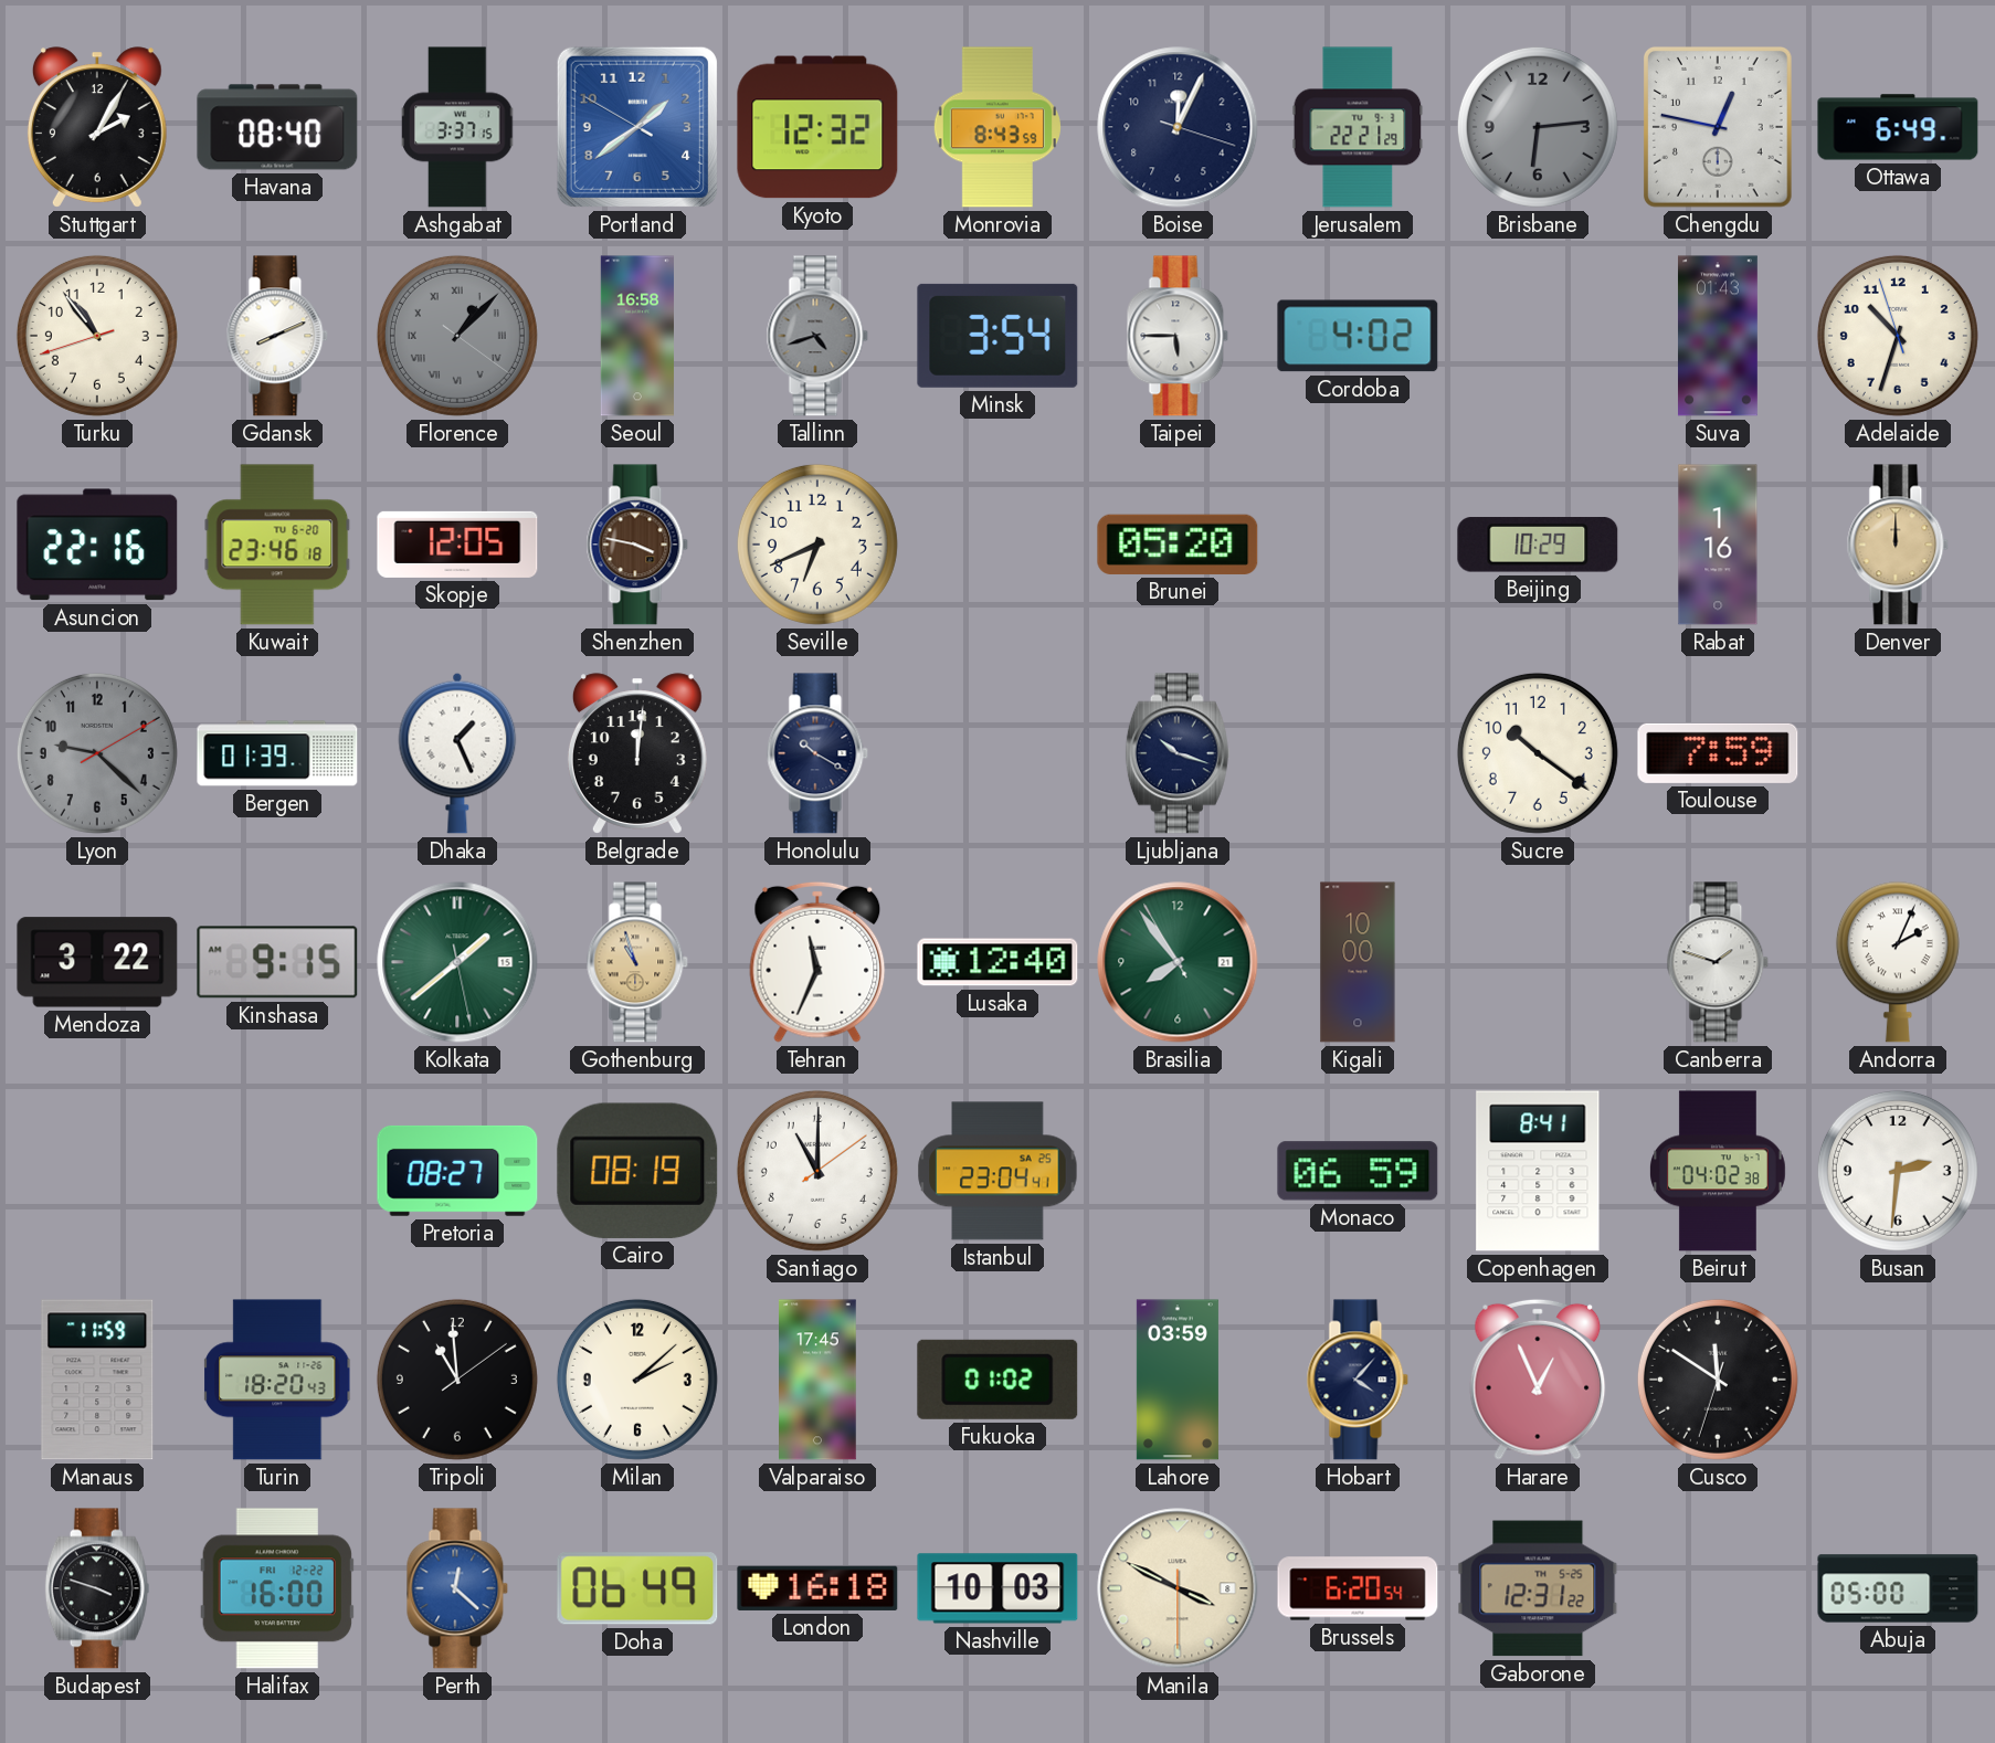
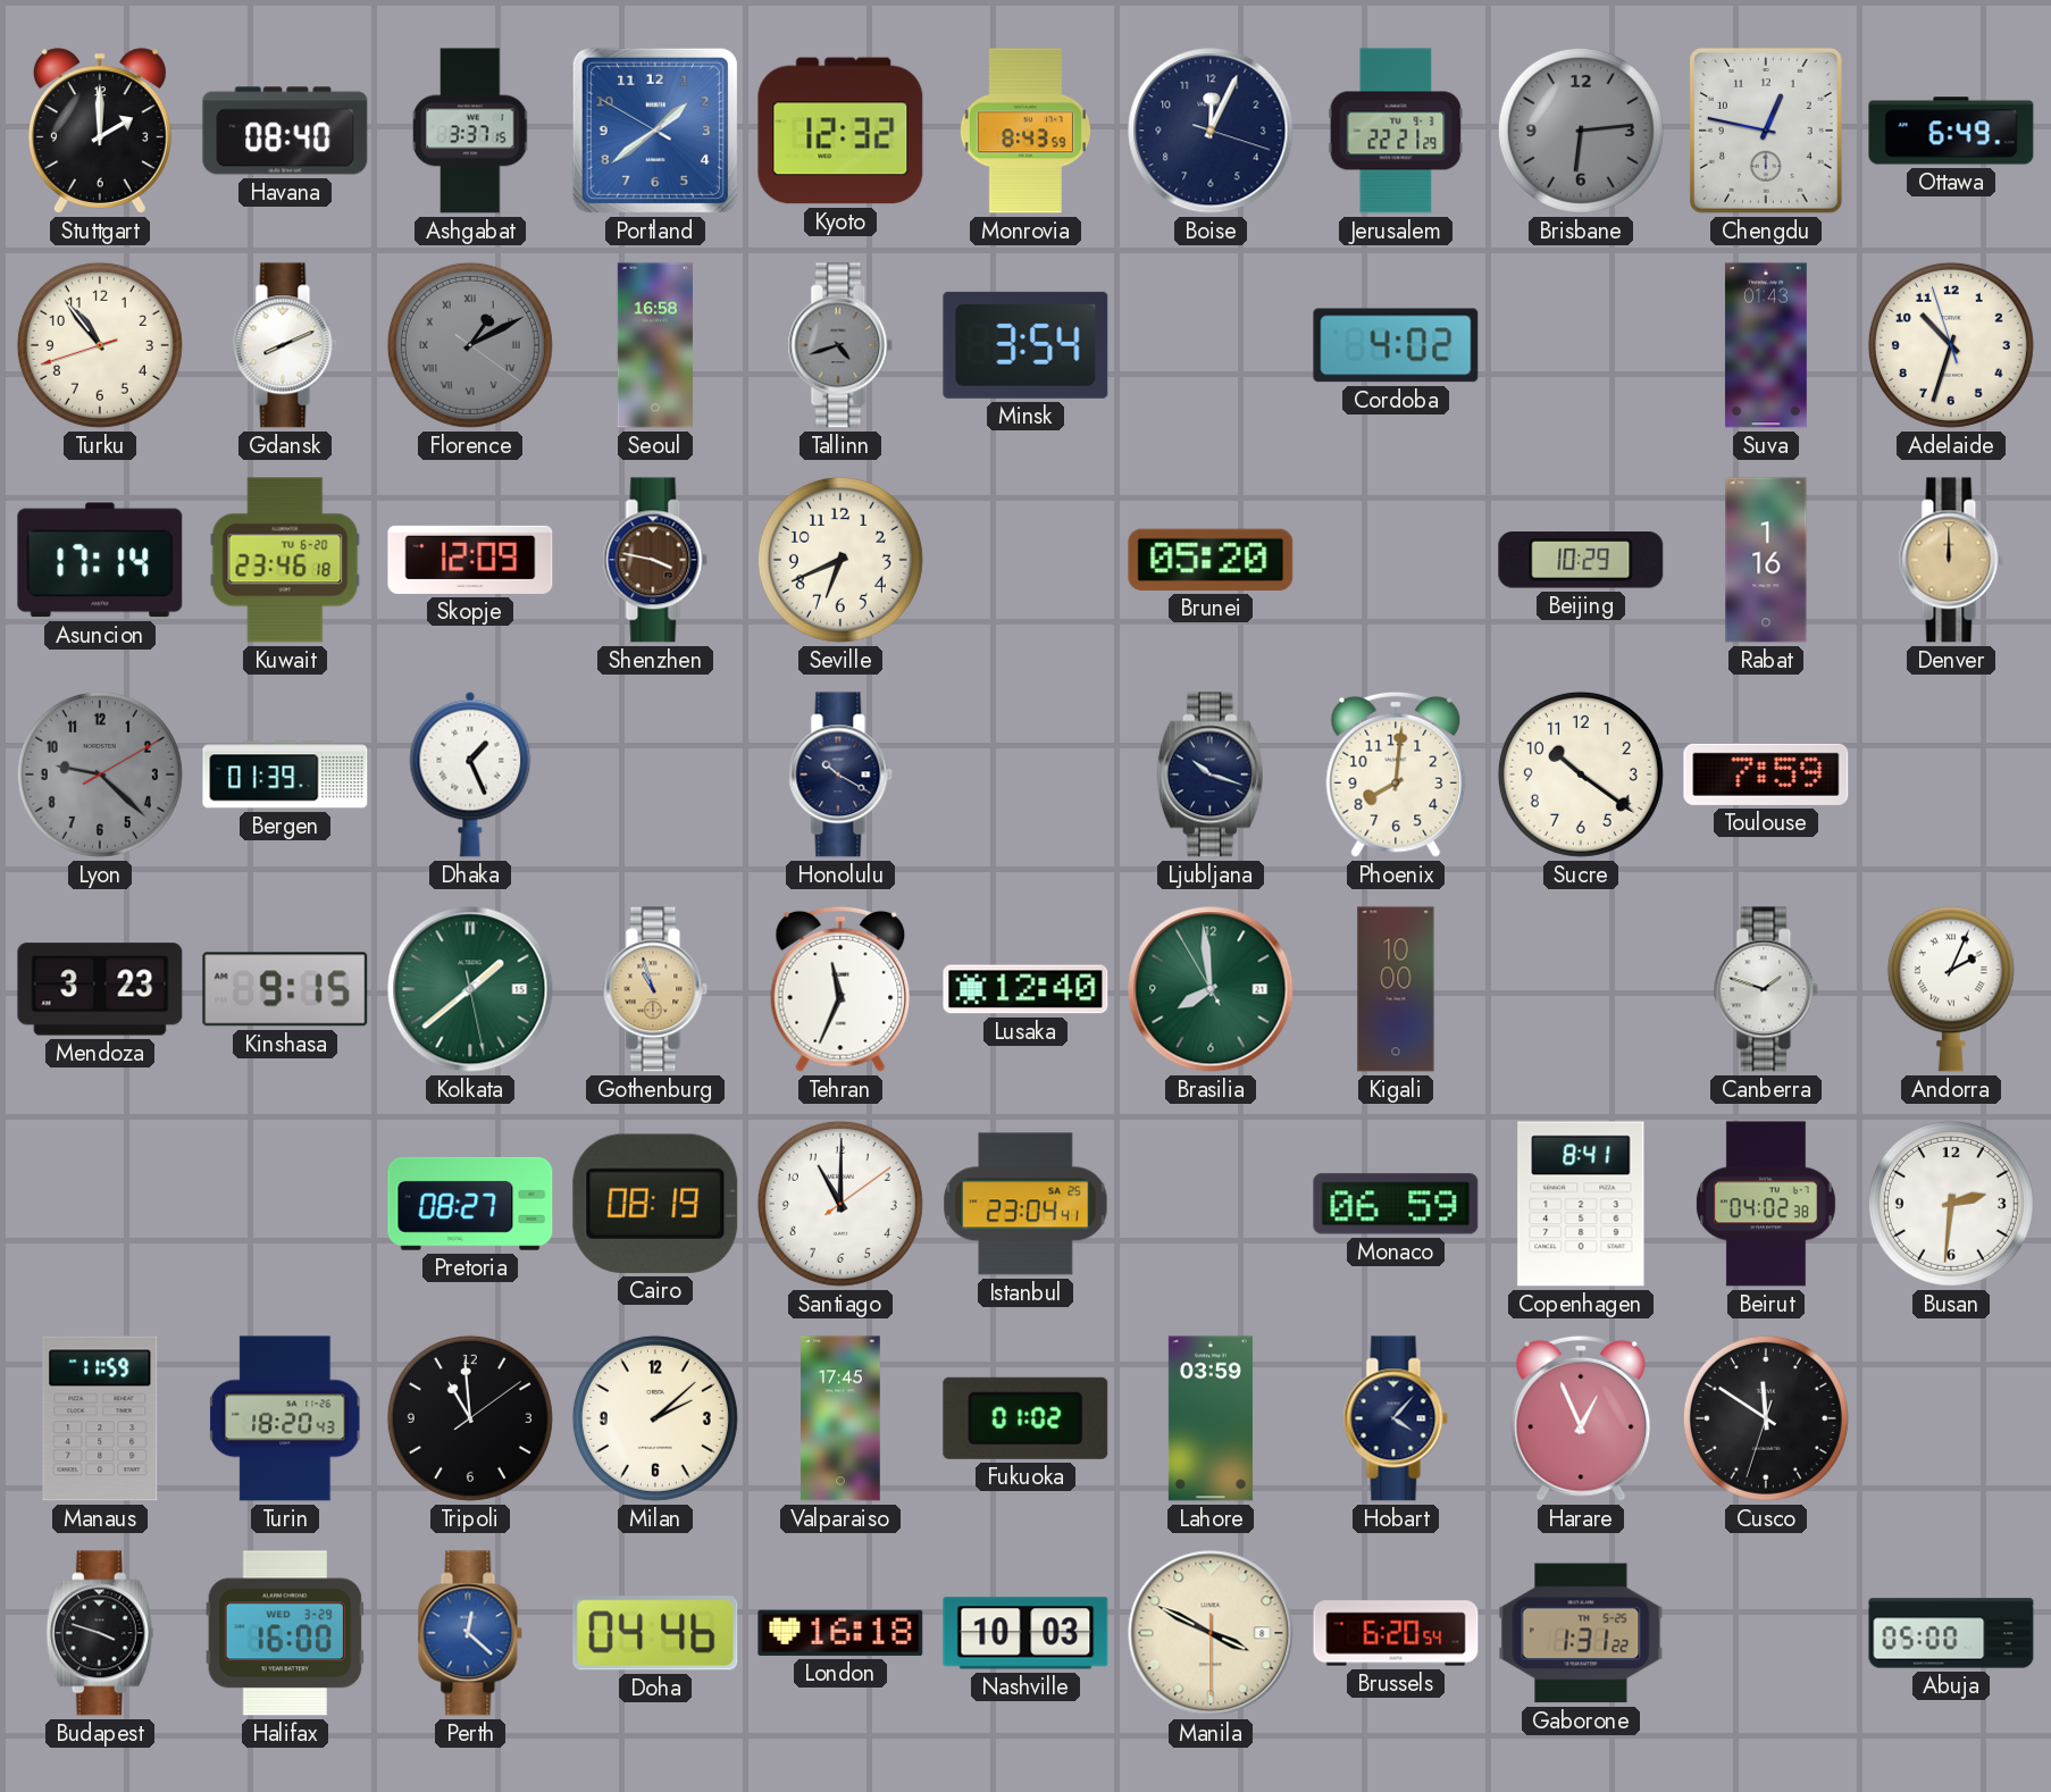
Stuttgart: 2:05 -> 2:00
Florence: 1:07 -> 1:10
Taipei: 5:45 -> none
Asuncion: 22:16 -> 17:14
Skopje: 12:05 -> 12:09
Belgrade: 12:01 -> none
Phoenix: none -> 8:01
Mendoza: 3:22 -> 3:23
Brasilia: 7:53 -> 7:58
Halifax date: FRI 12-22 -> WED 3-29
Doha: 06:49 -> 04:46
Gaborone: 12:31 -> 1:31
